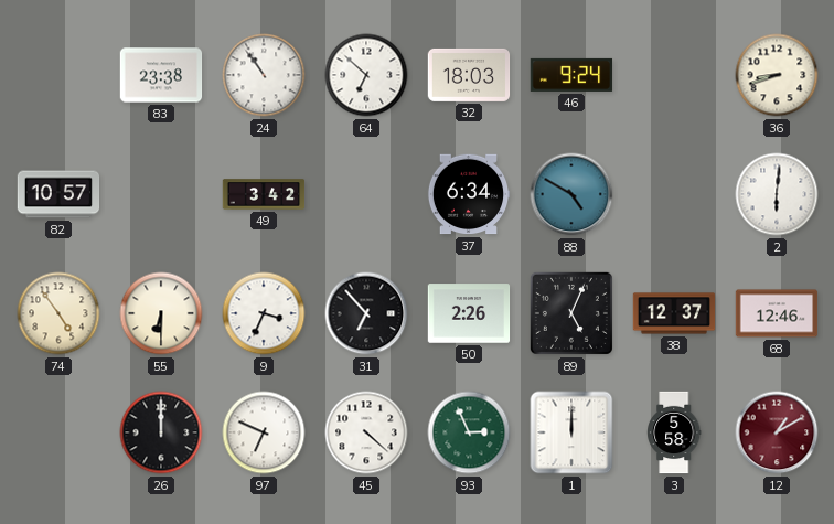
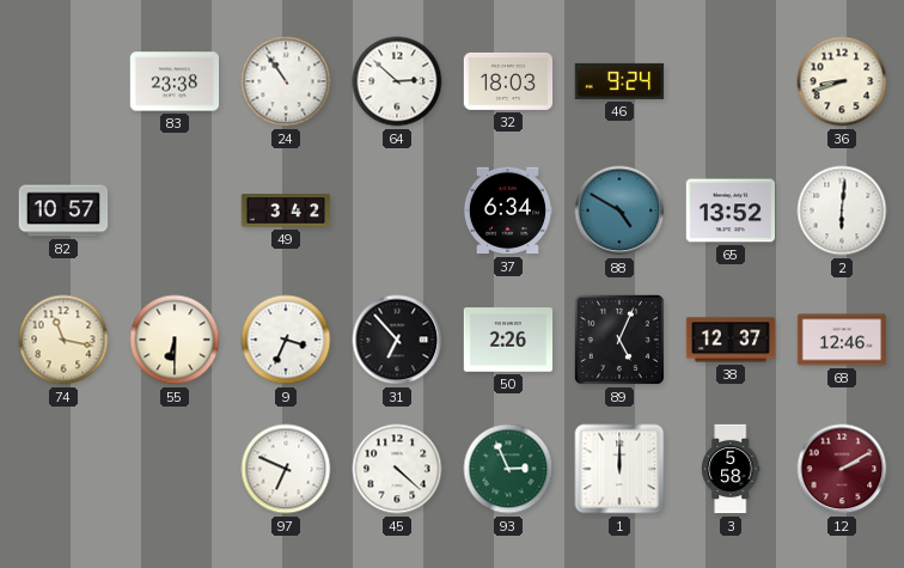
64: 6:52 -> 2:52
65: none -> 13:52
74: 4:54 -> 11:17
26: 12:00 -> none
12: 1:10 -> 2:10
